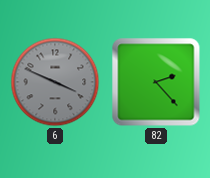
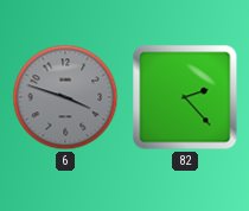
6: 3:49 -> 3:48
